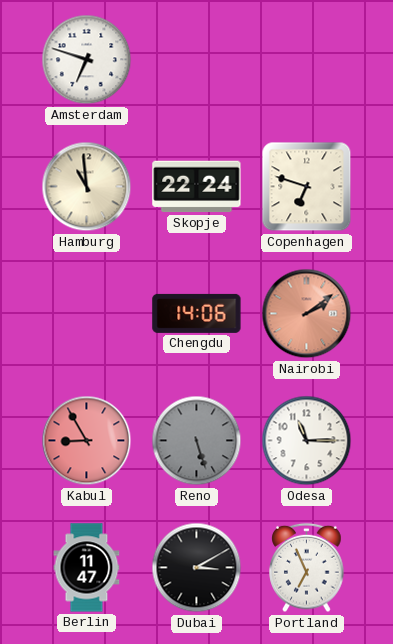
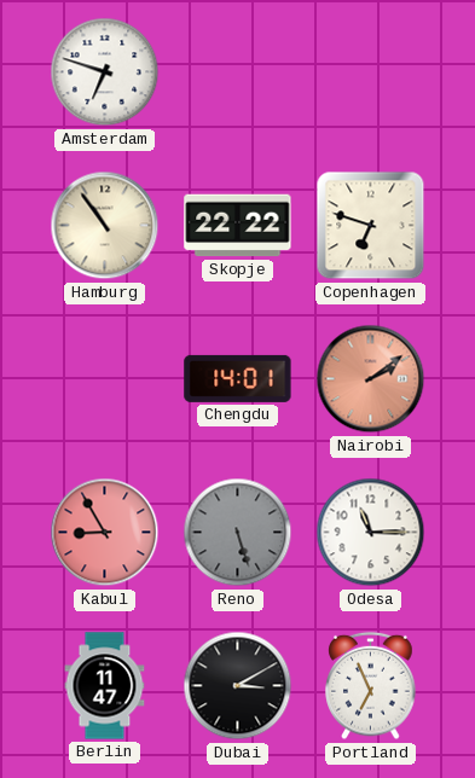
Hamburg: 10:59 -> 10:54
Skopje: 22:24 -> 22:22
Chengdu: 14:06 -> 14:01
